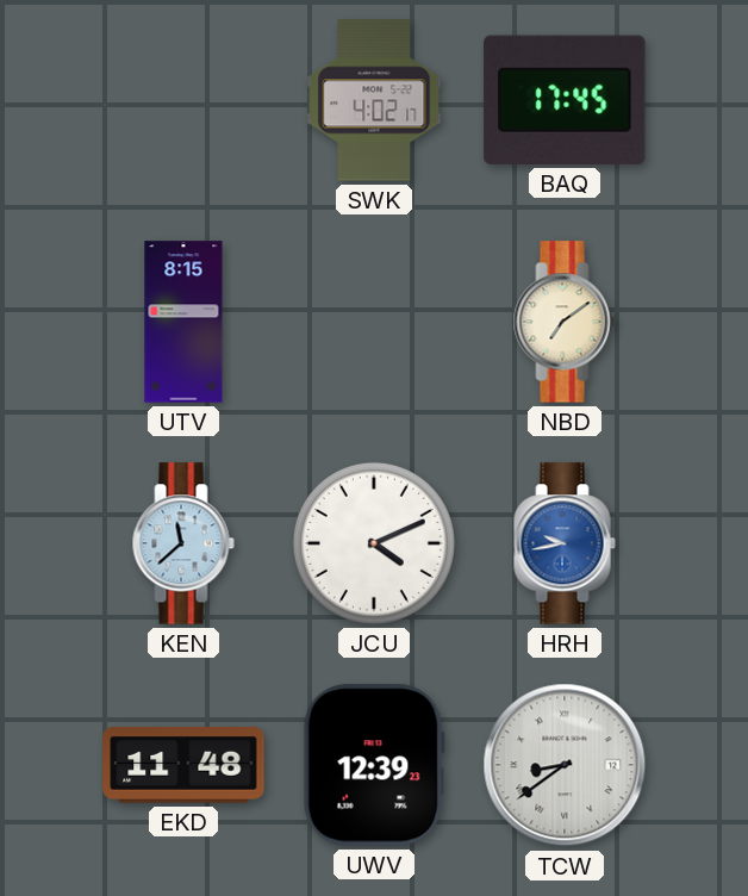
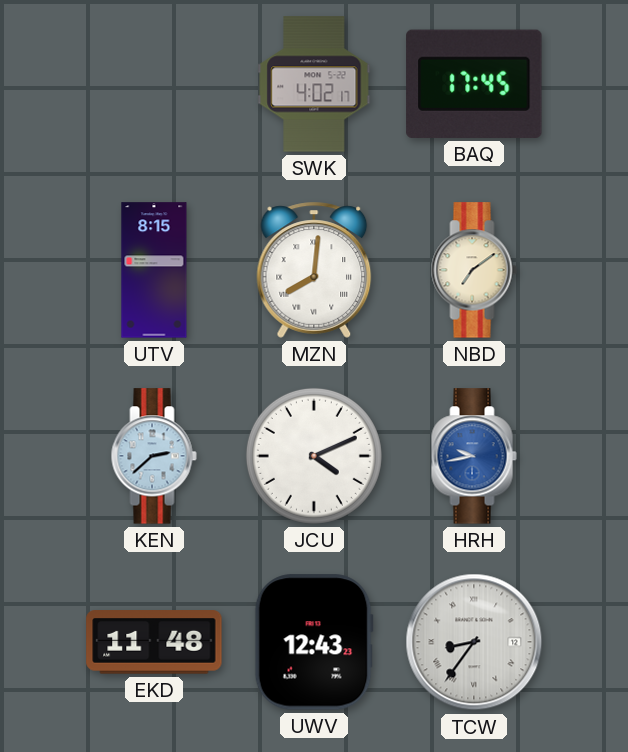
MZN: none -> 8:01
KEN: 11:38 -> 2:38
UWV: 12:39 -> 12:43
TCW: 8:39 -> 8:36
